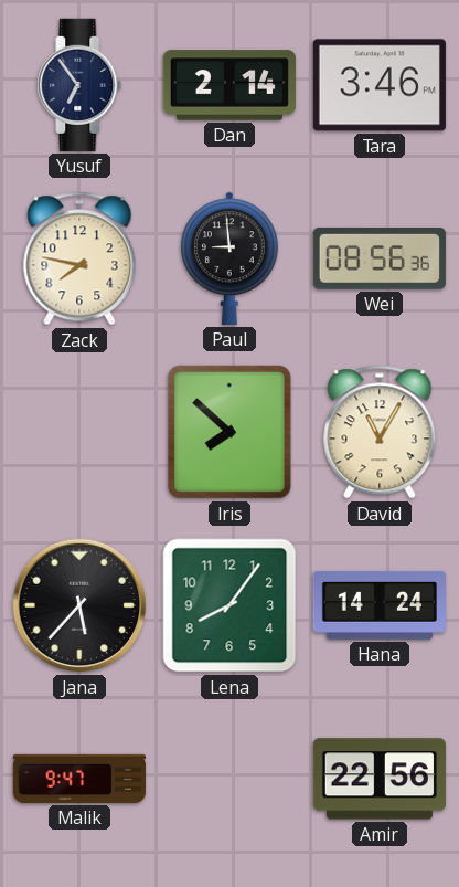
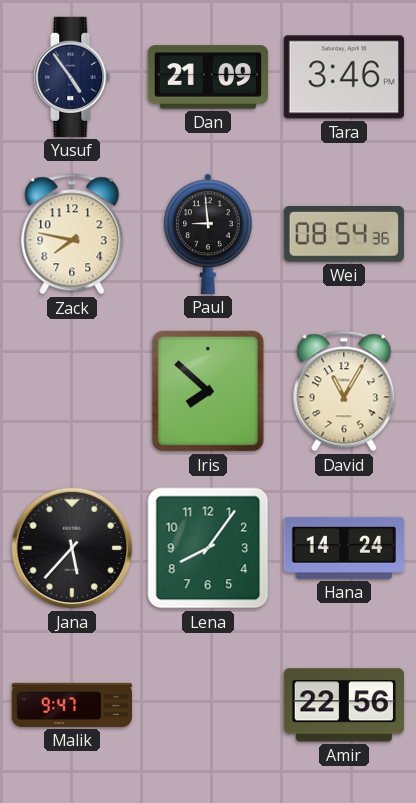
Yusuf: 6:54 -> 4:54
Dan: 2:14 -> 21:09
Wei: 08:56 -> 08:54
